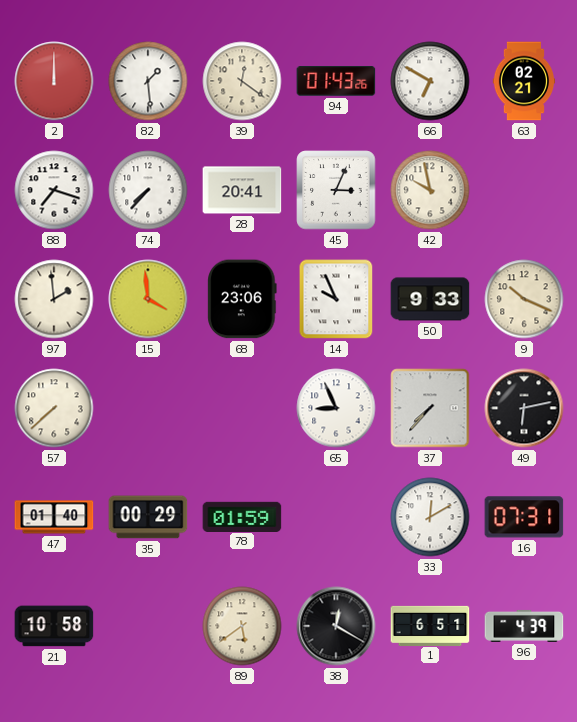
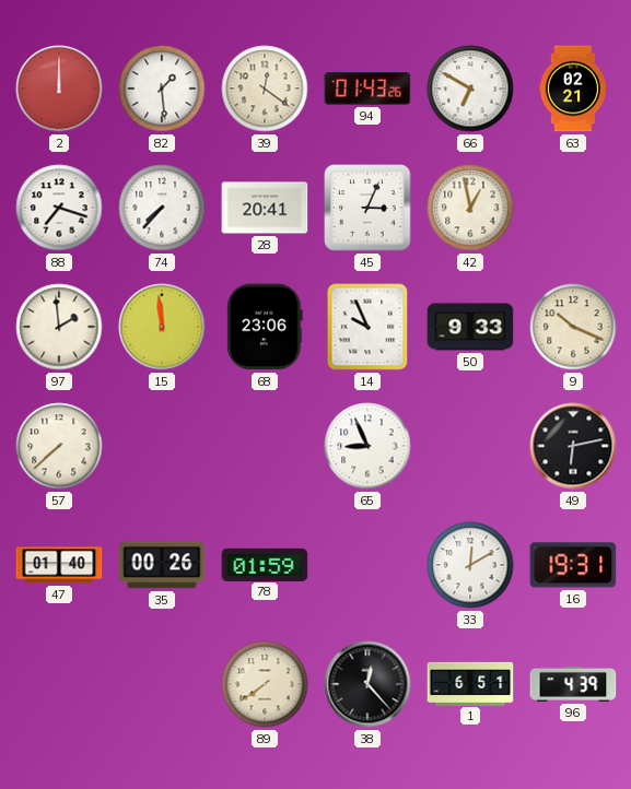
42: 9:58 -> 12:58
15: 3:59 -> 11:59
37: 7:37 -> none
35: 00:29 -> 00:26
16: 07:31 -> 19:31
21: 10:58 -> none
89: 5:39 -> 7:39
38: 12:20 -> 12:23
